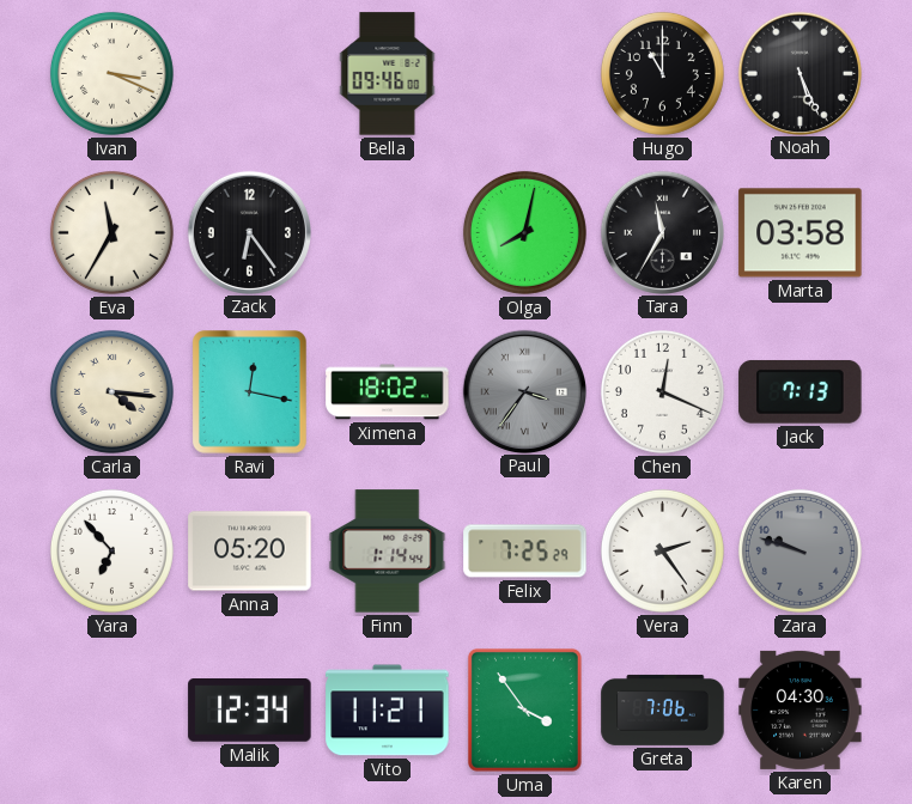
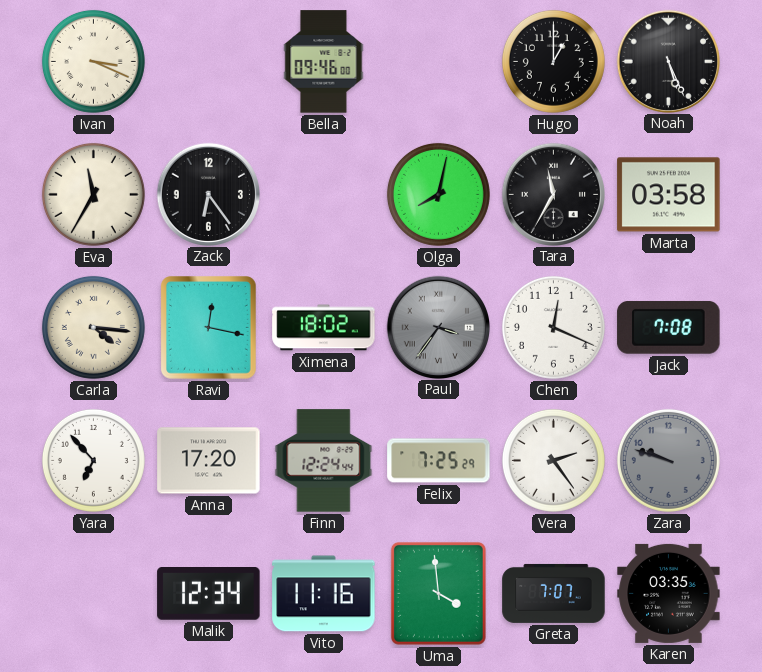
Hugo: 11:00 -> 1:00
Jack: 7:13 -> 7:08
Anna: 05:20 -> 17:20
Finn: 1:14 -> 12:24
Vito: 11:21 -> 11:16
Uma: 3:54 -> 3:59
Greta: 7:06 -> 7:07
Karen: 04:30 -> 03:35
